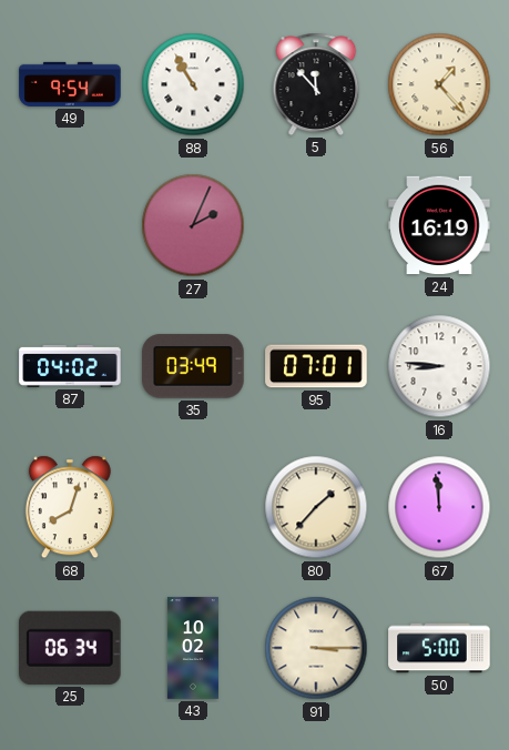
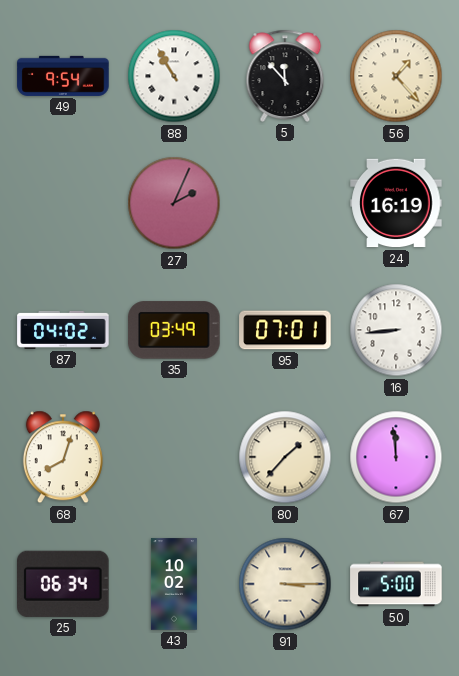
16: 8:46 -> 8:44
